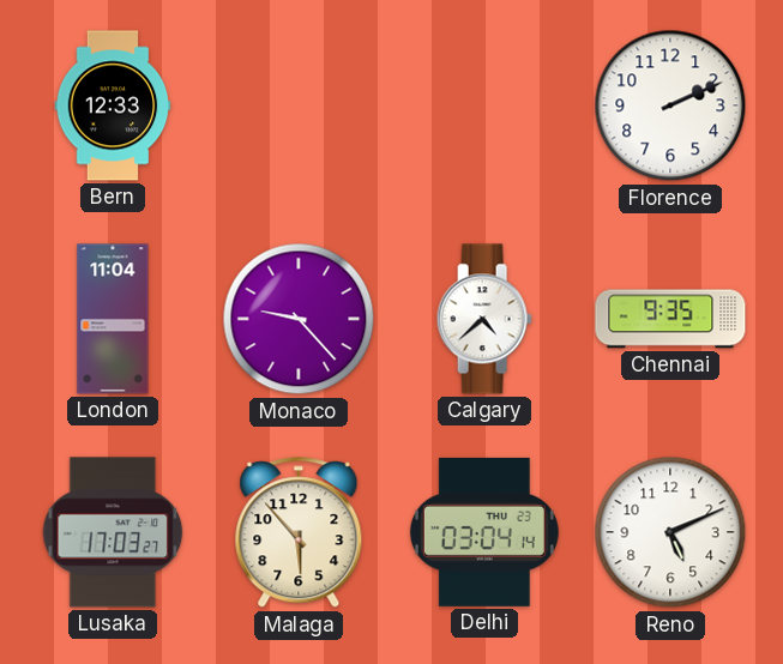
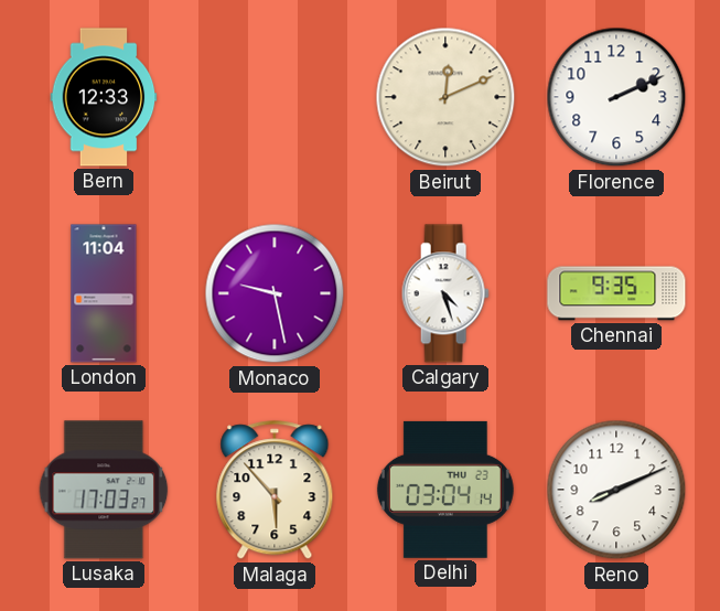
Beirut: none -> 12:11
Monaco: 9:23 -> 9:28
Calgary: 4:38 -> 4:27
Reno: 5:11 -> 8:11
